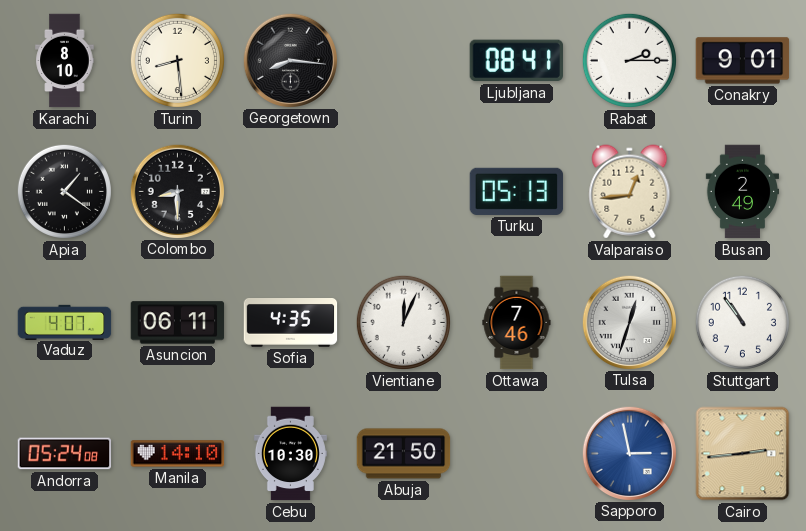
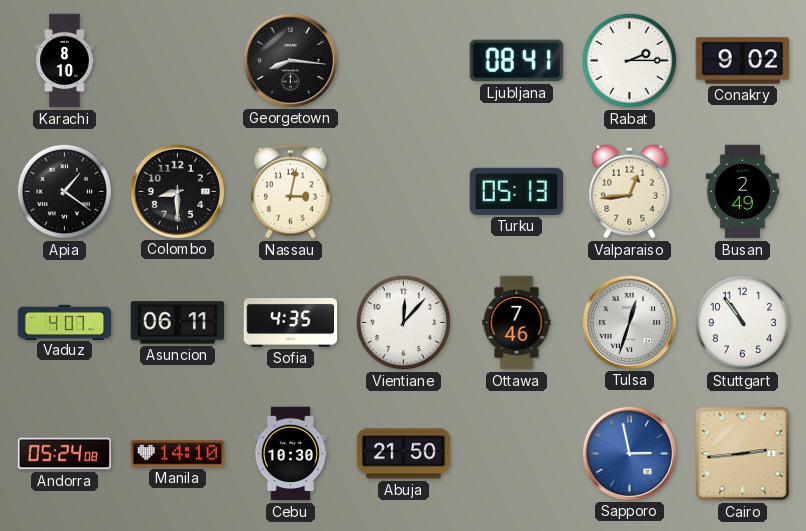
Turin: 8:29 -> none
Conakry: 9:01 -> 9:02
Nassau: none -> 3:02
Vientiane: 12:04 -> 12:07
